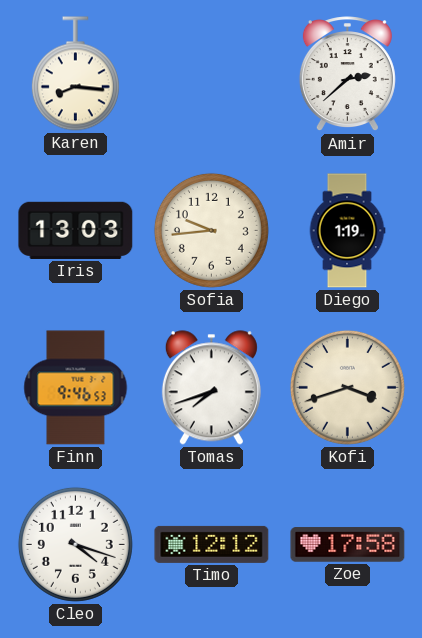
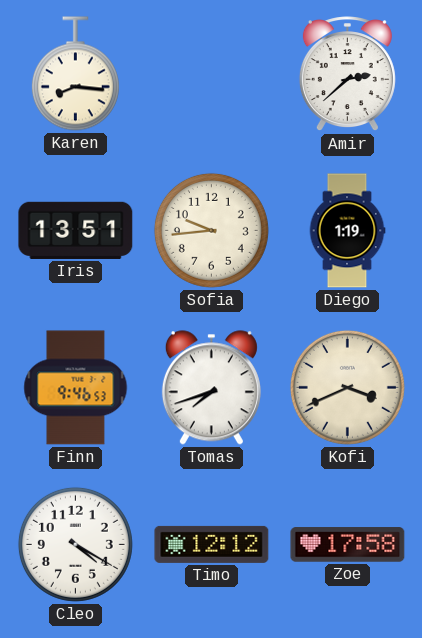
Iris: 13:03 -> 13:51
Kofi: 3:42 -> 3:41
Cleo: 4:18 -> 4:20
